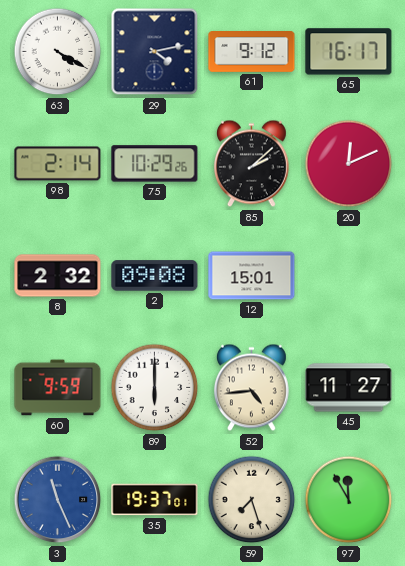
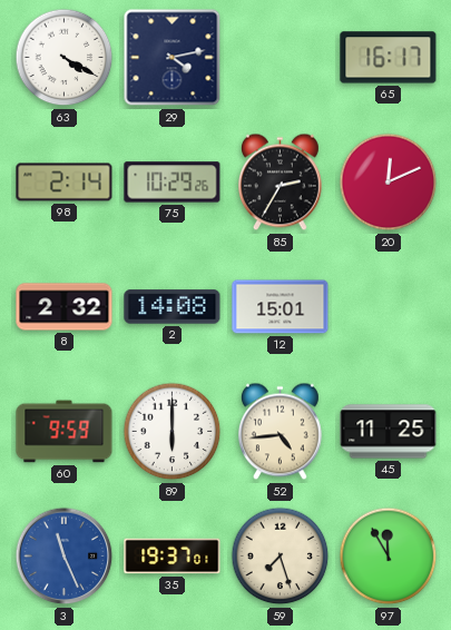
61: 9:12 -> none
85: 2:08 -> 2:35
2: 09:08 -> 14:08
45: 11:27 -> 11:25
